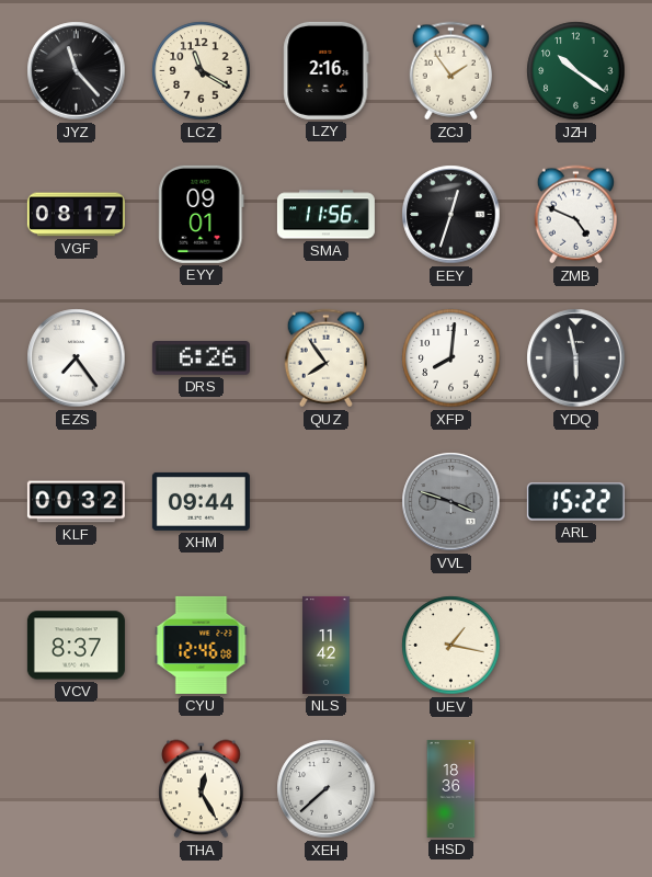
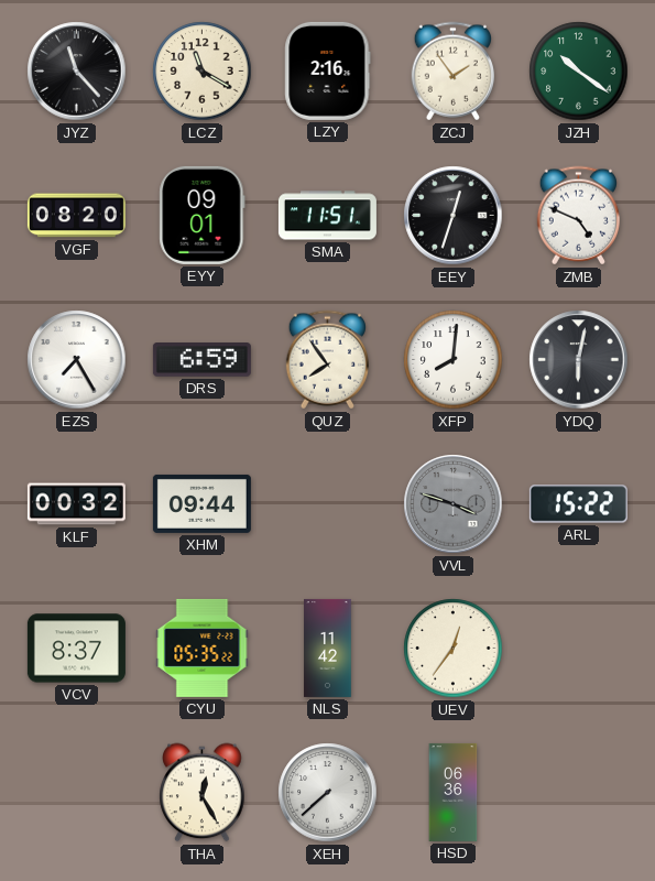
VGF: 08:17 -> 08:20
SMA: 11:56 -> 11:51
EZS: 7:24 -> 7:25
DRS: 6:26 -> 6:59
YDQ: 5:58 -> 6:02
CYU: 12:46 -> 05:35
UEV: 1:17 -> 12:36
HSD: 18:36 -> 06:36
